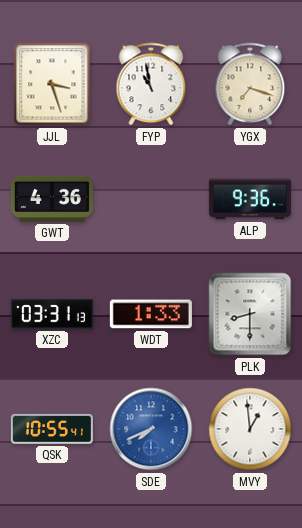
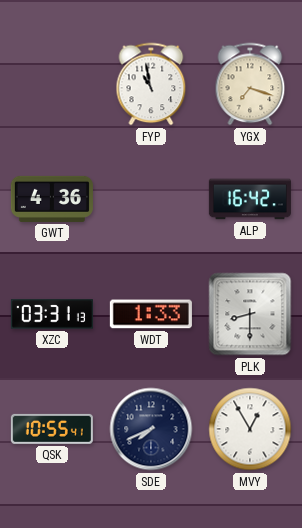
JJL: 3:27 -> none
ALP: 9:36 -> 16:42
SDE dial: blue -> navy
MVY: 12:59 -> 12:55
